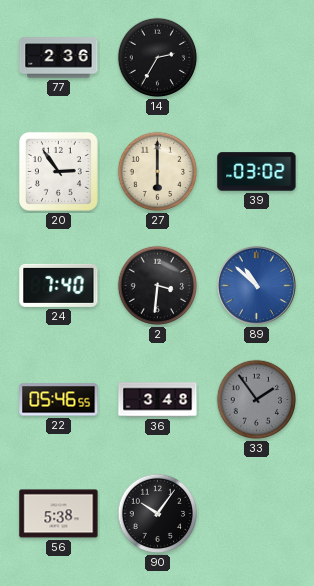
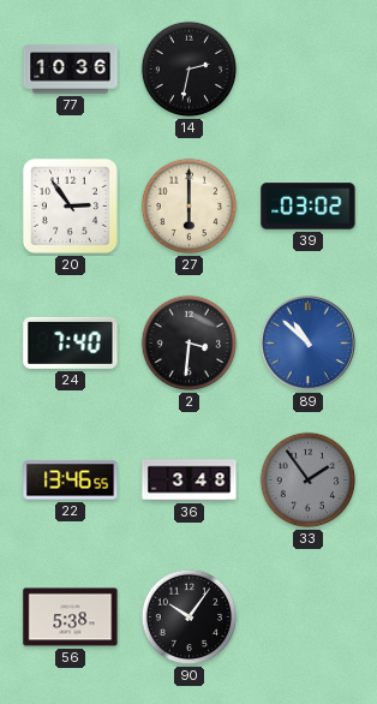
77: 2:36 -> 10:36
14: 2:35 -> 2:32
22: 05:46 -> 13:46
